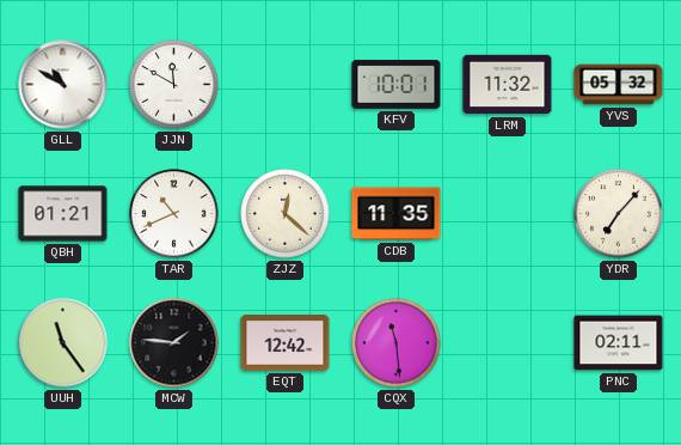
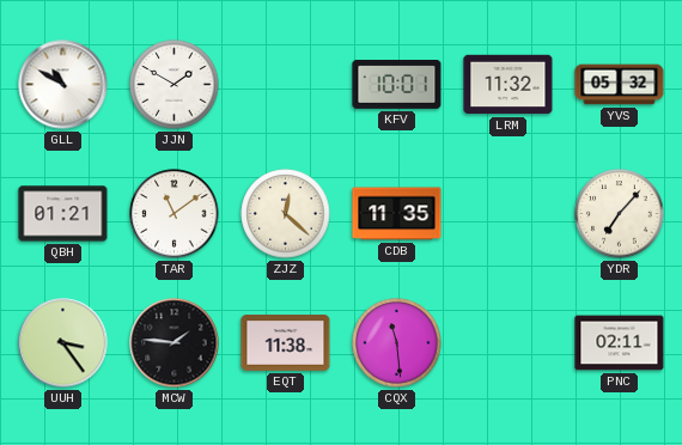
JJN: 11:50 -> 1:50
TAR: 10:41 -> 11:09
UUH: 11:24 -> 3:24
EQT: 12:42 -> 11:38
